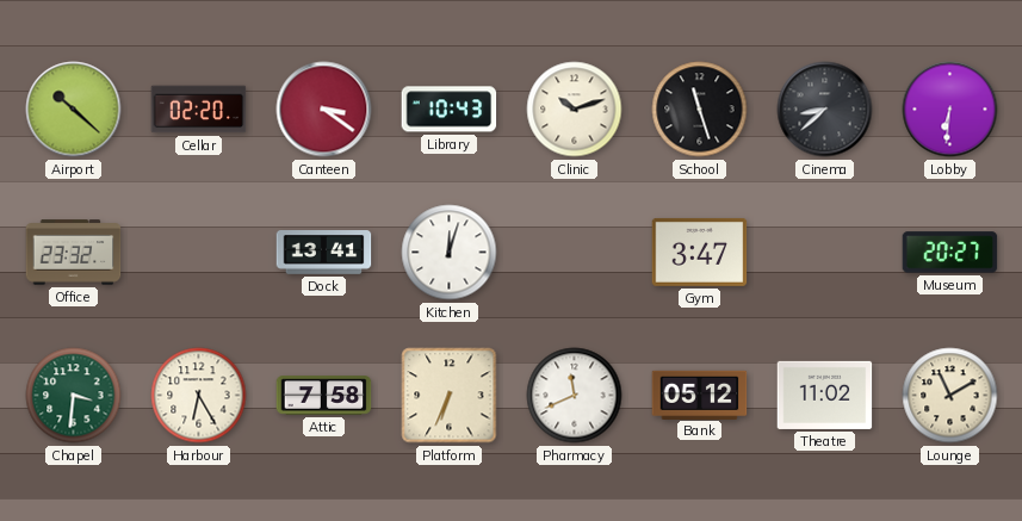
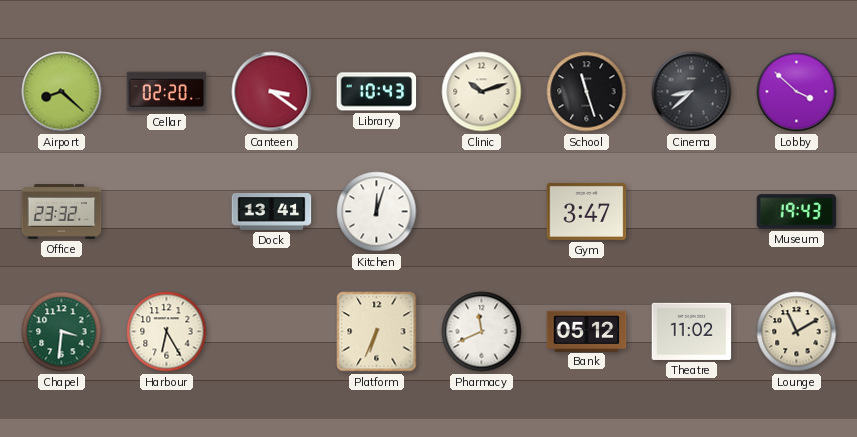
Airport: 10:22 -> 8:22
Lobby: 6:31 -> 3:52
Museum: 20:27 -> 19:43
Attic: 7:58 -> none
